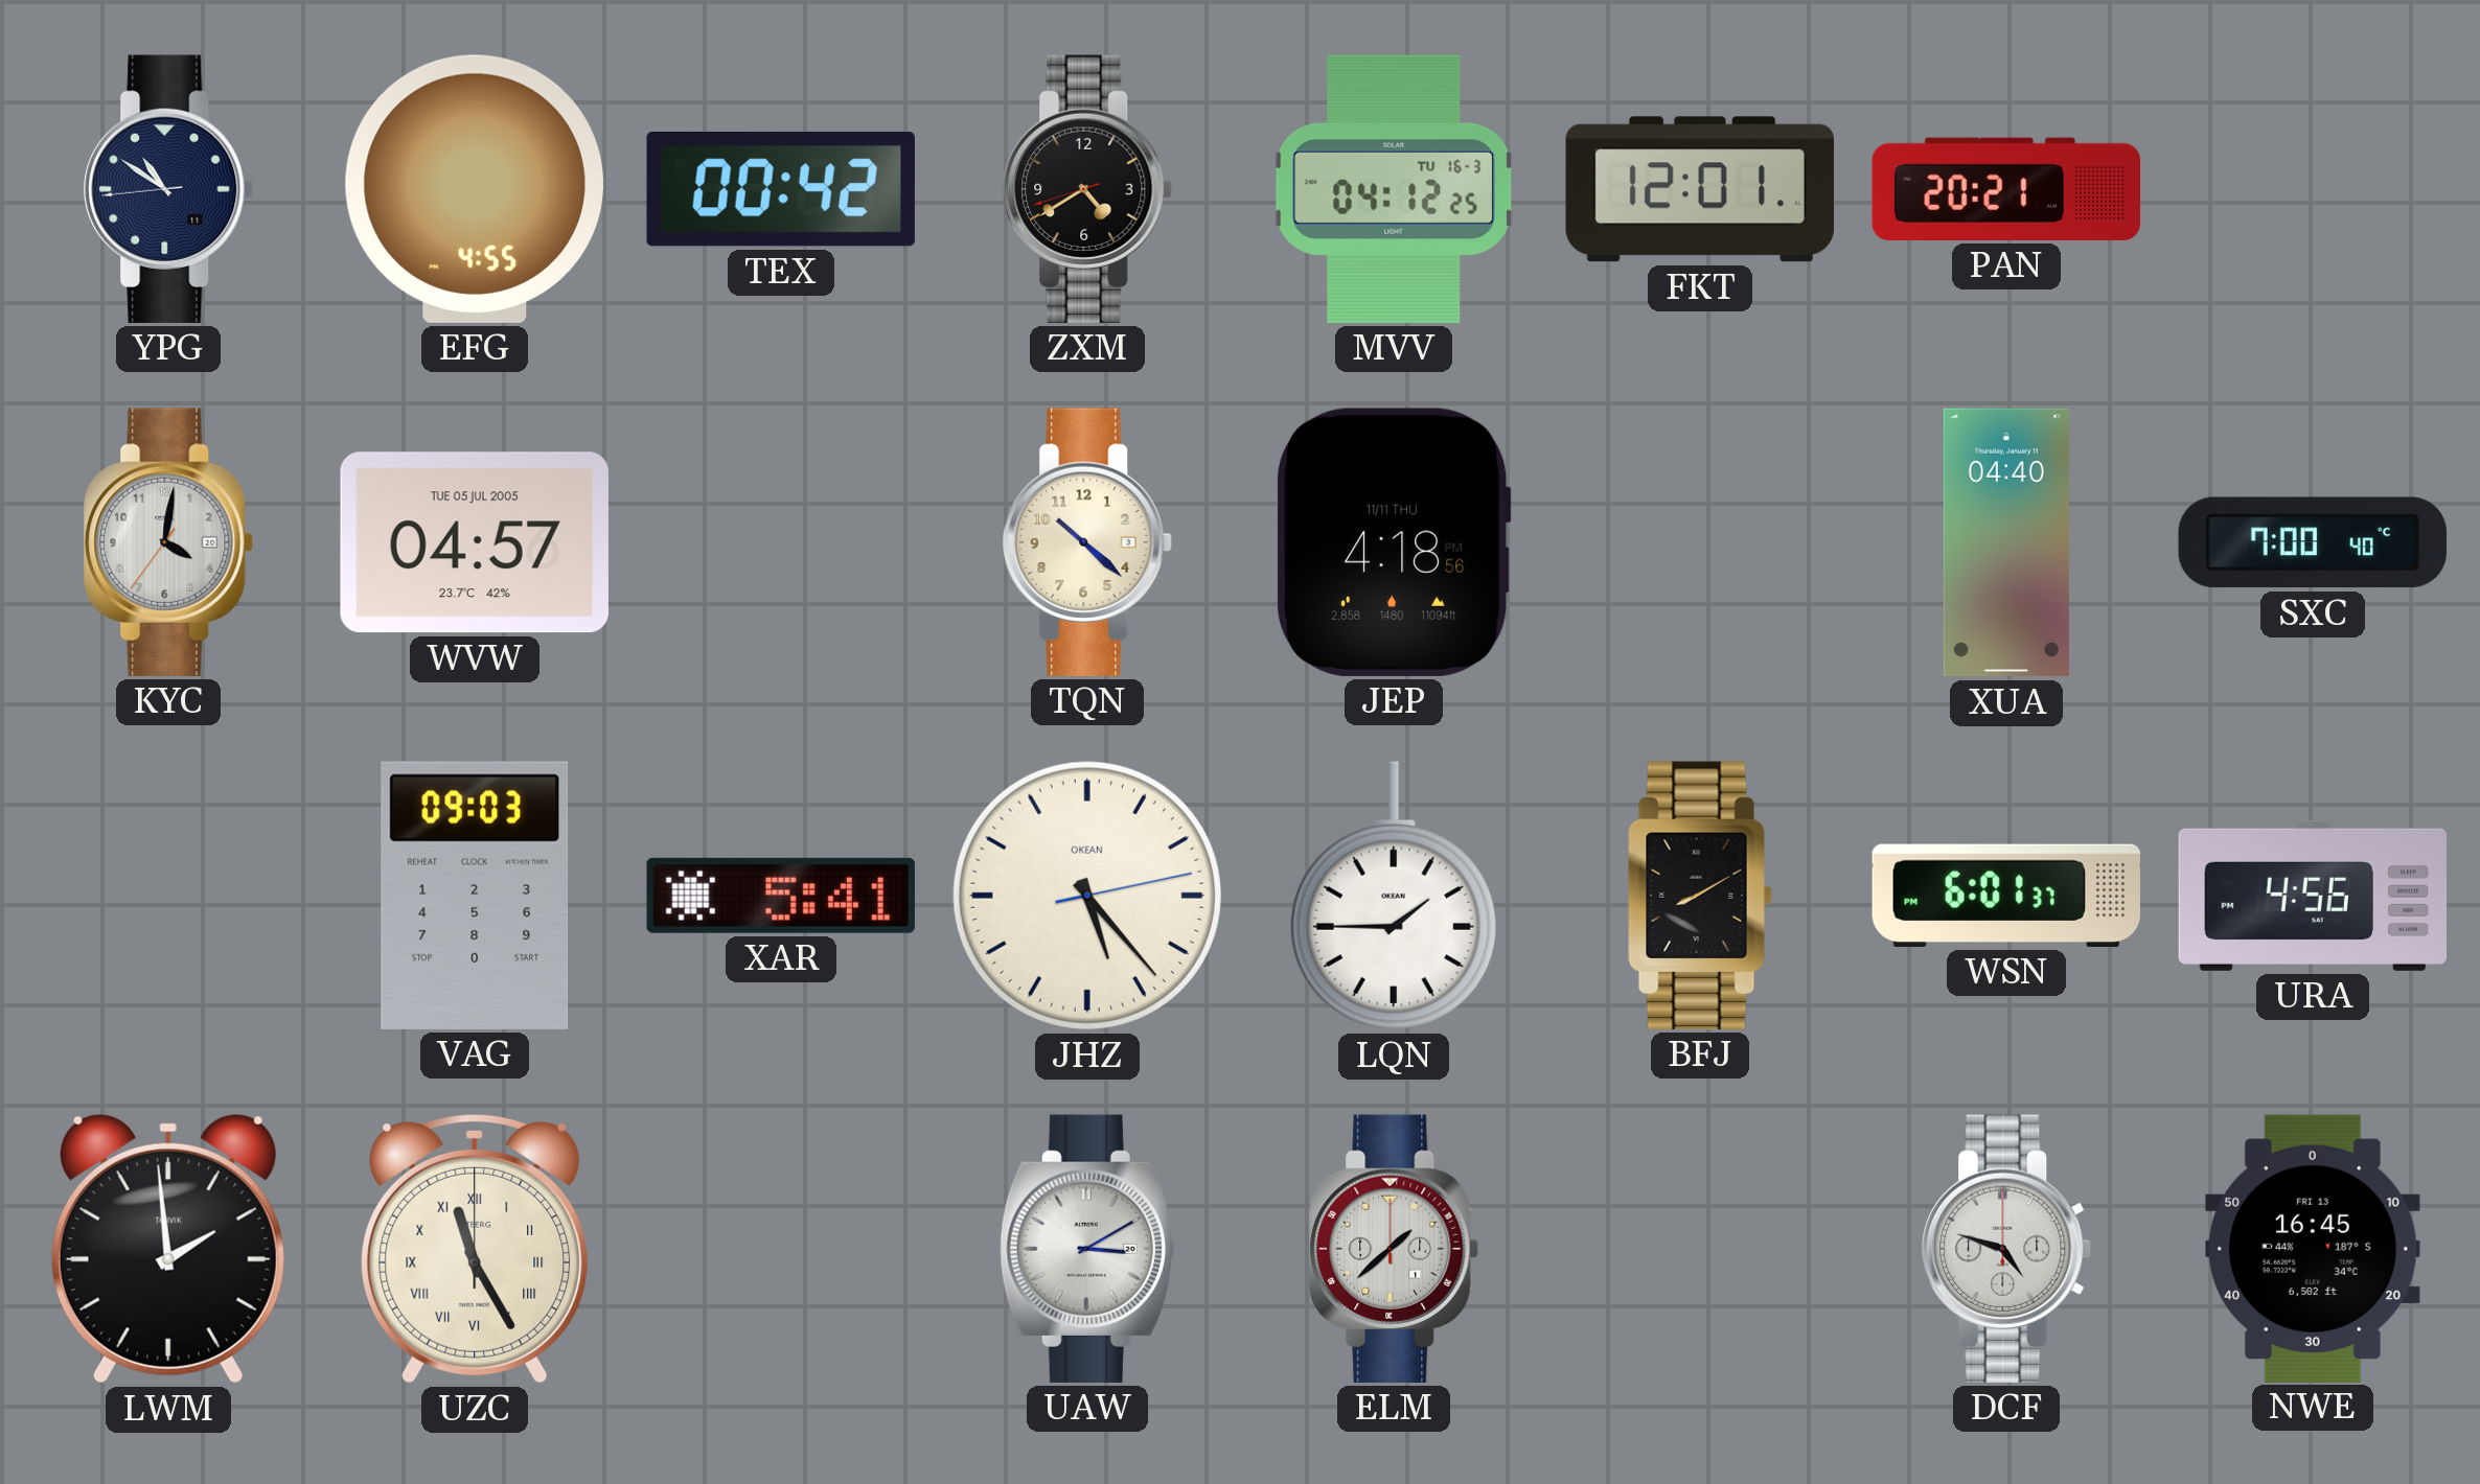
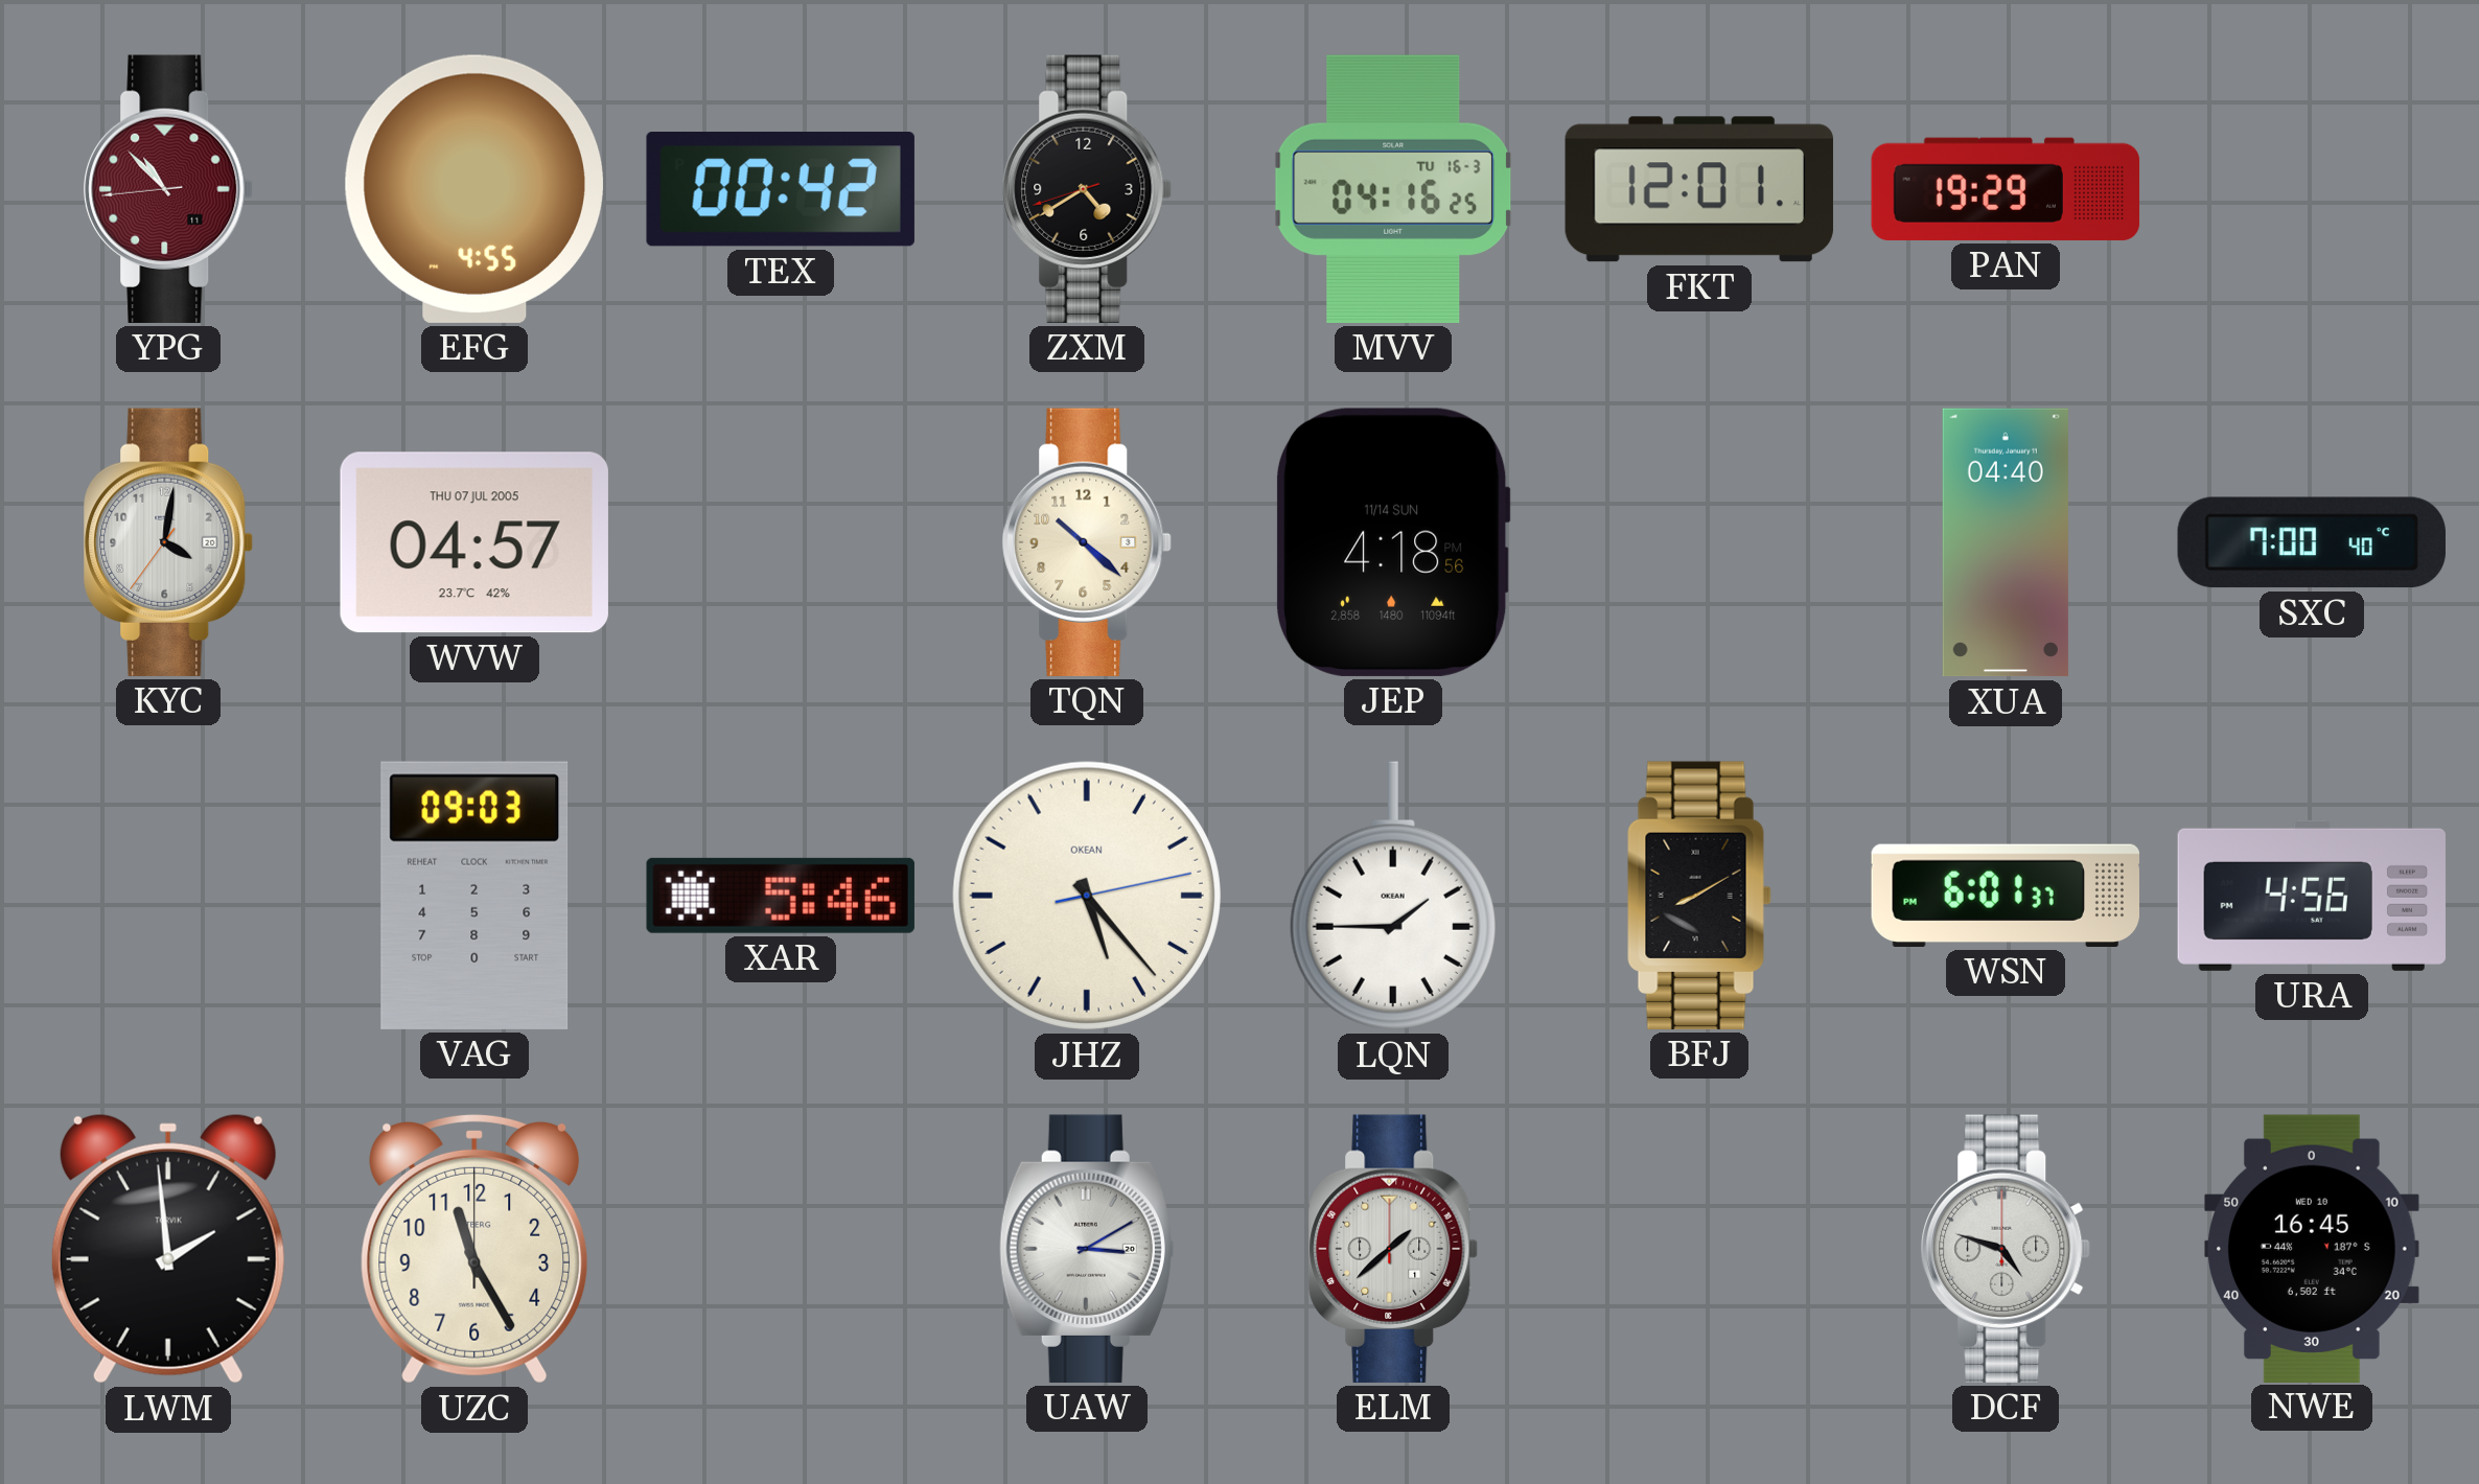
YPG: 10:50 -> 10:52
YPG dial: navy -> burgundy
MVV: 04:12 -> 04:16
PAN: 20:21 -> 19:29
WVW date: TUE 05 JUL 2005 -> THU 07 JUL 2005
JEP date: 11/11 THU -> 11/14 SUN
XAR: 5:41 -> 5:46
UZC numerals: Roman -> Arabic
NWE date: FRI 13 -> WED 10
